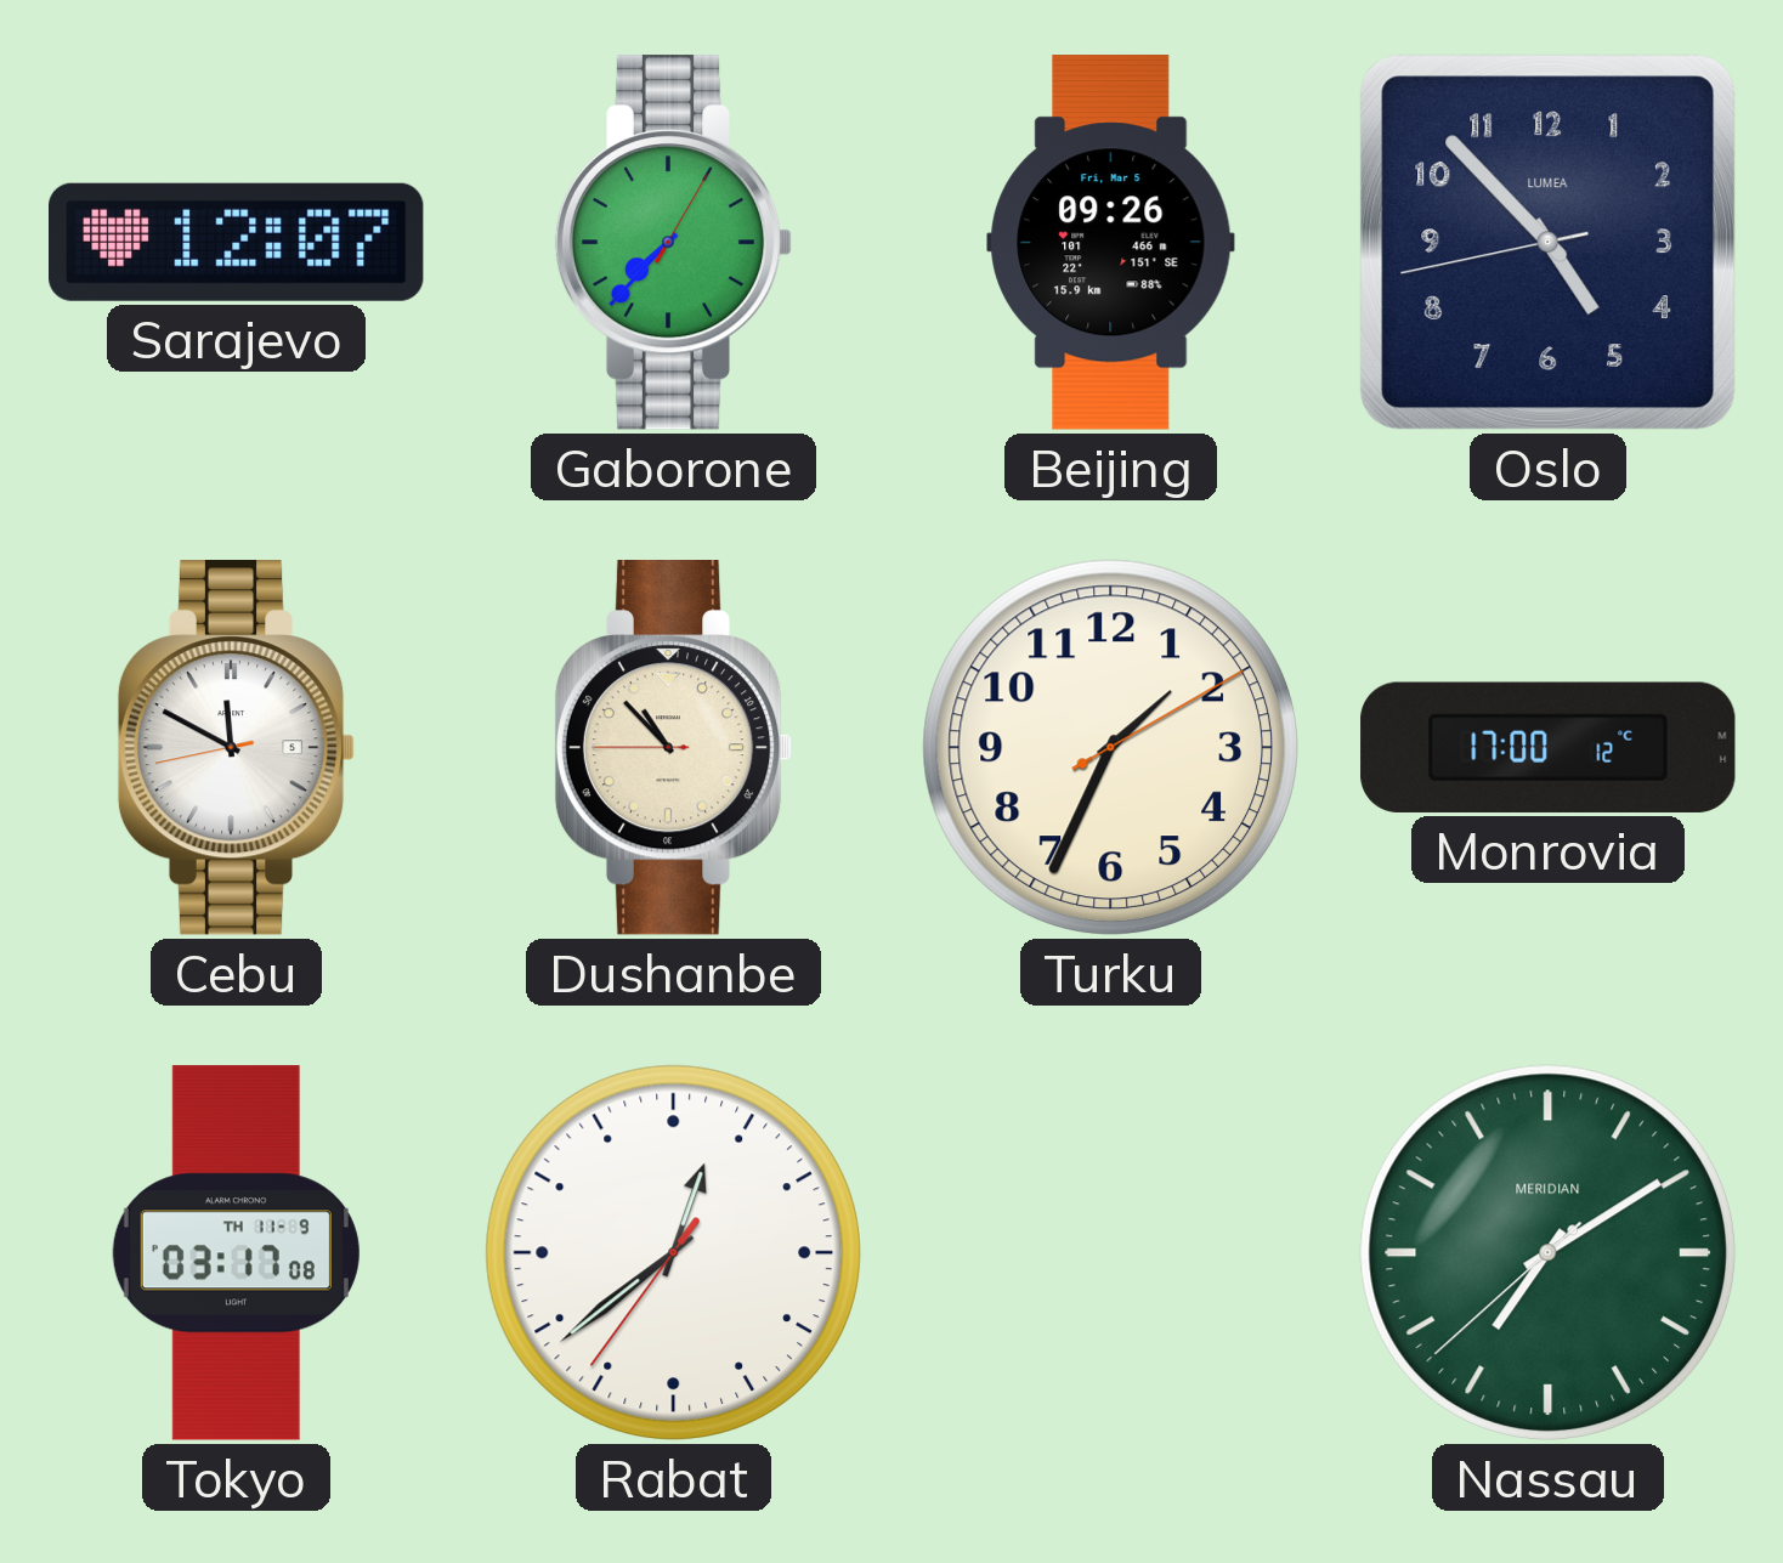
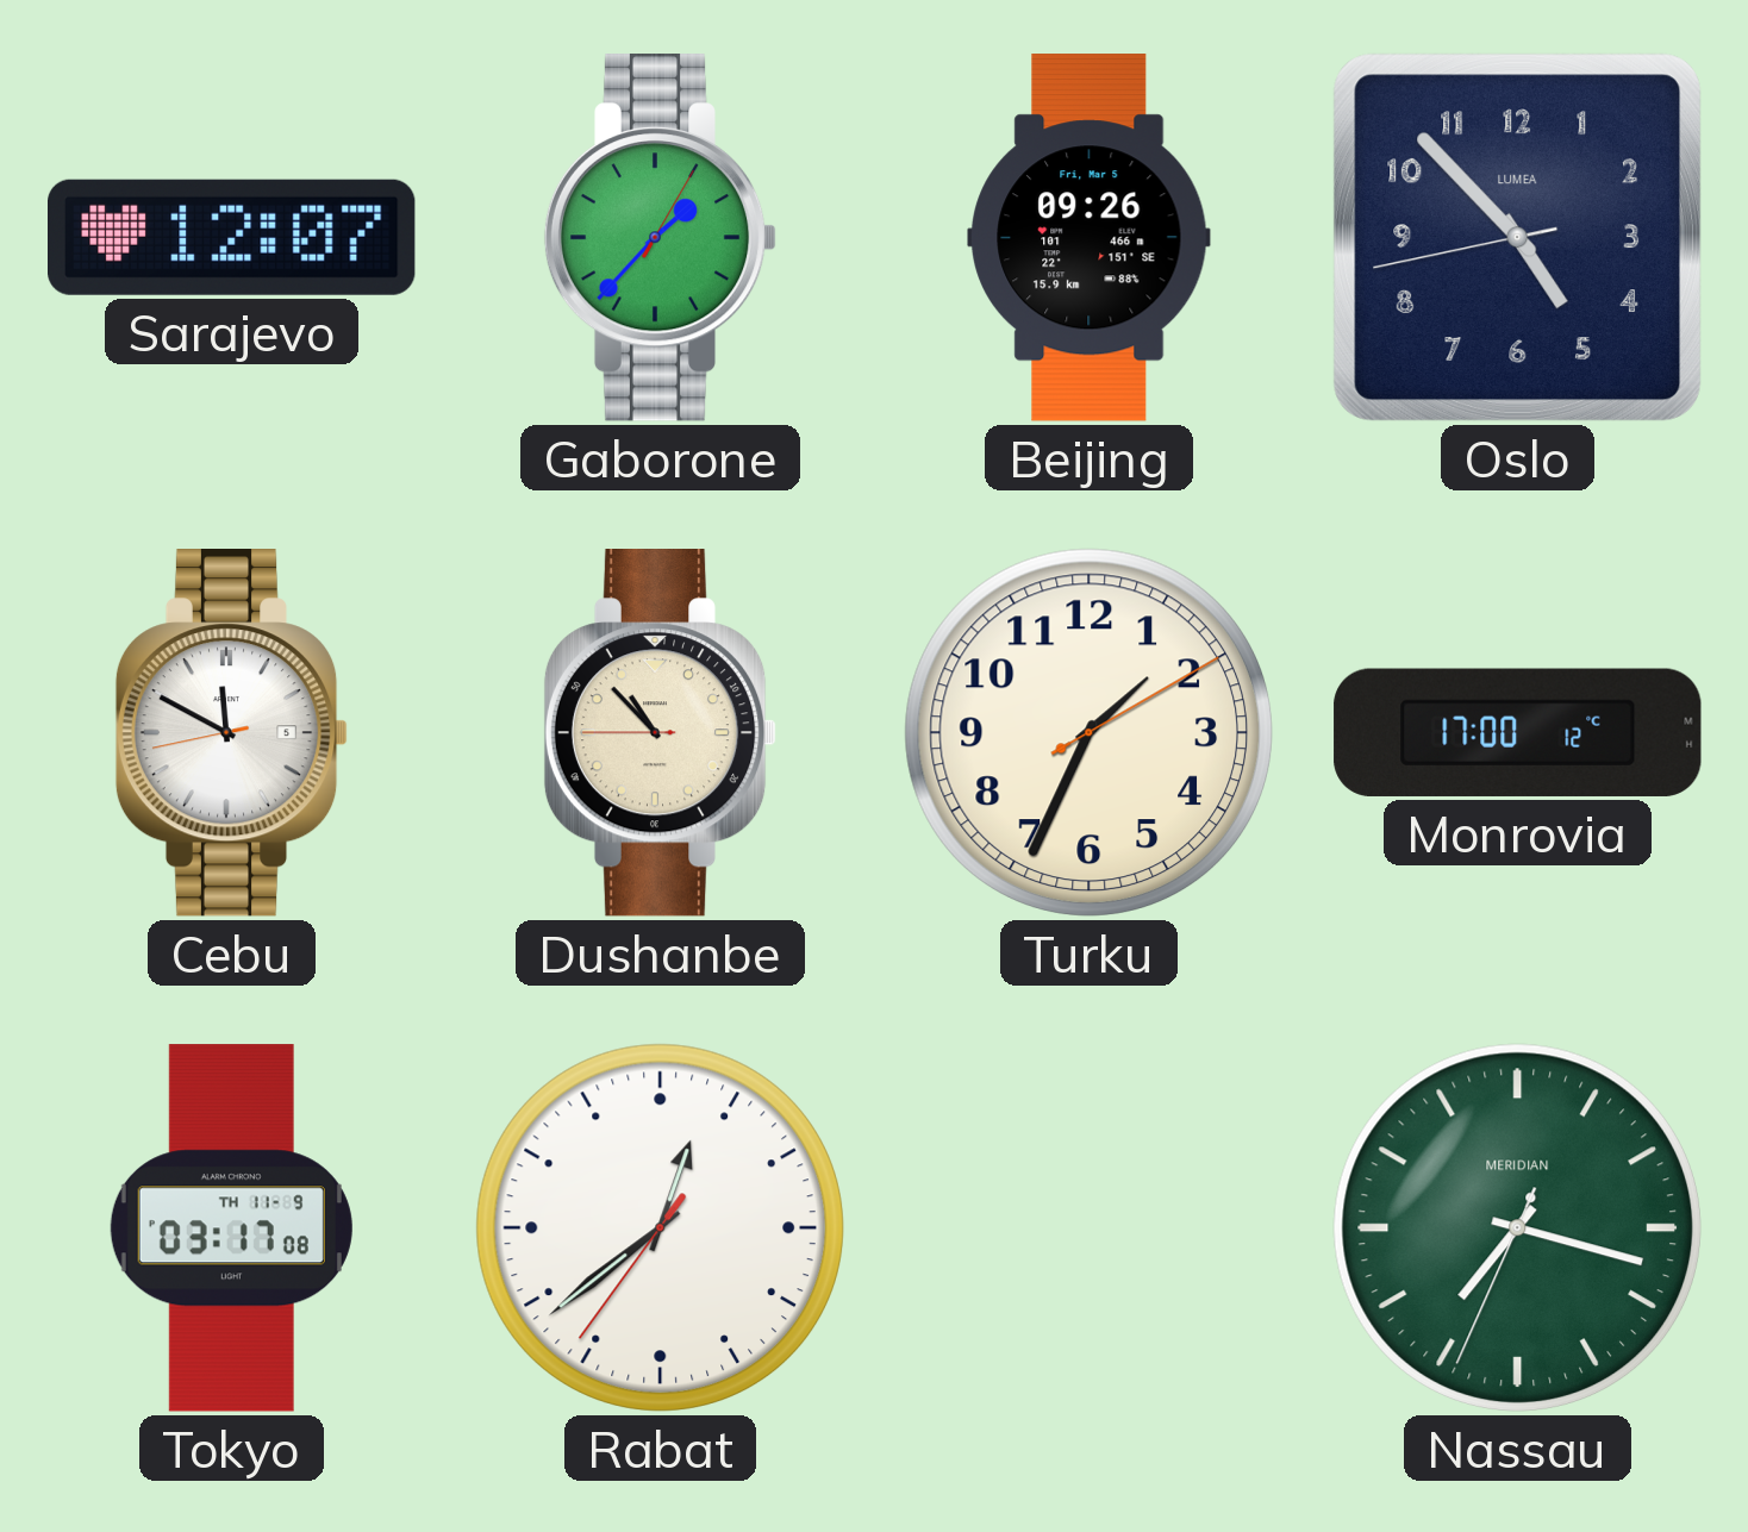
Gaborone: 7:37 -> 1:37
Nassau: 7:09 -> 7:17
